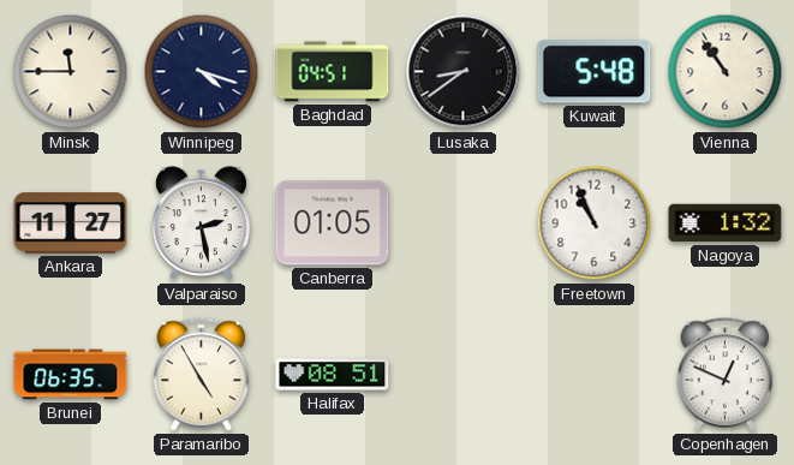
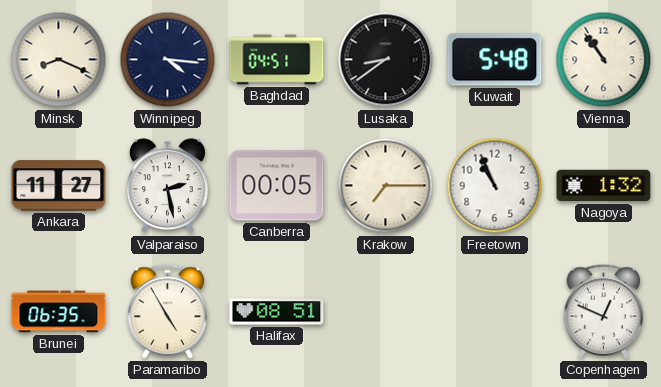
Minsk: 11:45 -> 8:19
Winnipeg: 4:18 -> 4:16
Canberra: 01:05 -> 00:05
Krakow: none -> 7:15
